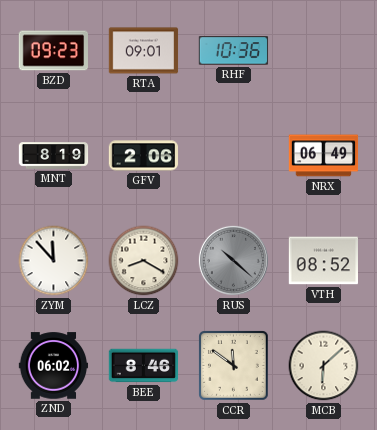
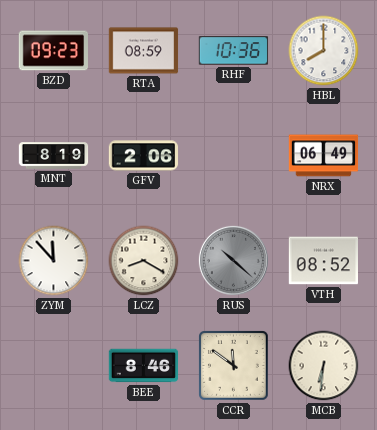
RTA: 09:01 -> 08:59
HBL: none -> 8:00
ZND: 06:02 -> none
MCB: 6:08 -> 6:31
